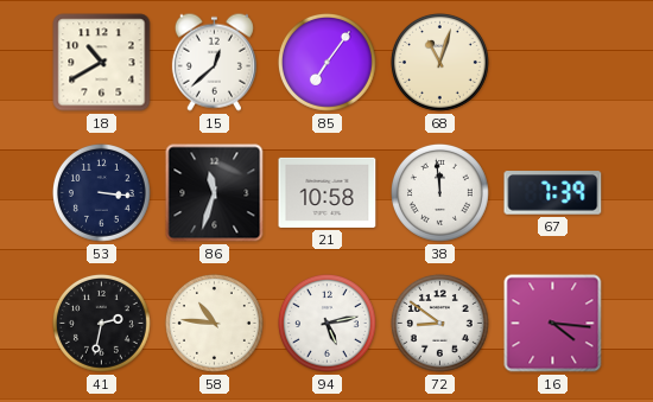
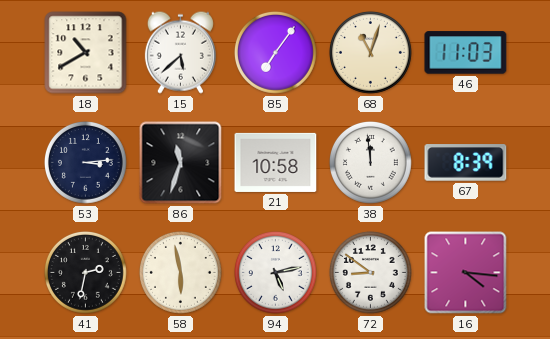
15: 12:38 -> 5:38
46: none -> 11:03
53: 3:16 -> 3:14
67: 7:39 -> 8:39
58: 10:46 -> 5:58
